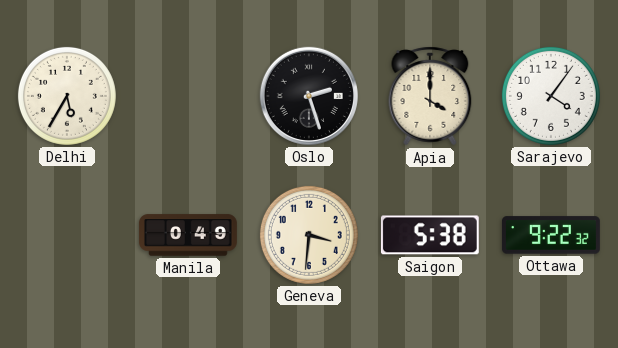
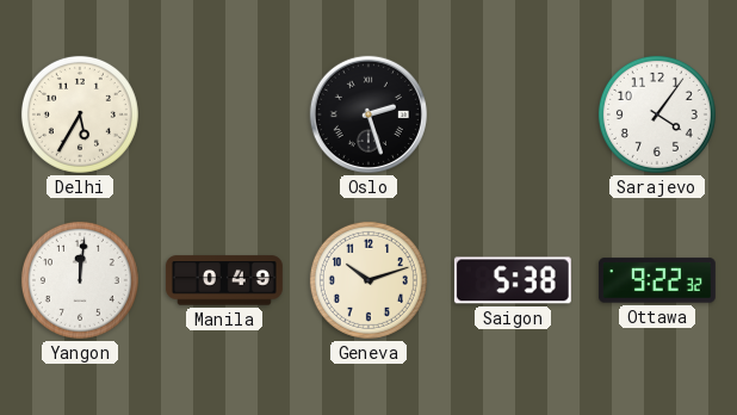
Apia: 4:00 -> none
Yangon: none -> 12:01
Geneva: 3:31 -> 10:12
